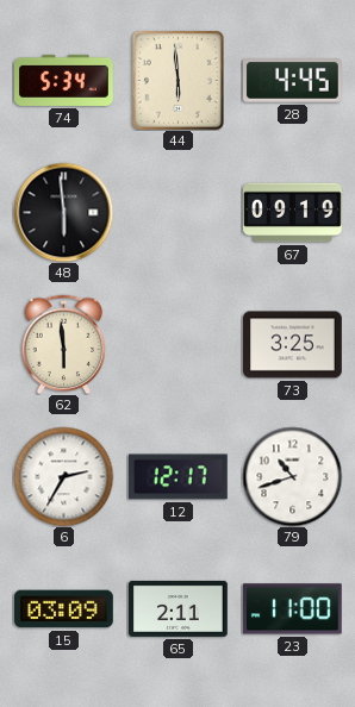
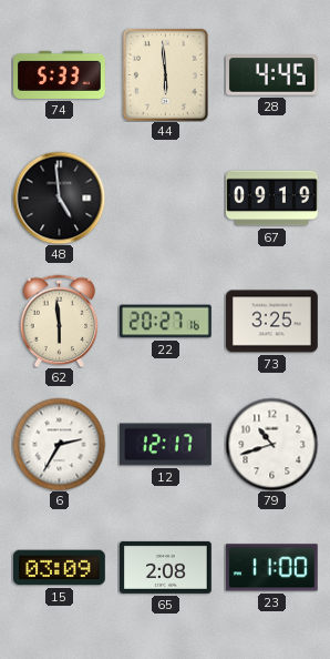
74: 5:34 -> 5:33
48: 5:59 -> 4:59
22: none -> 20:27
65: 2:11 -> 2:08
